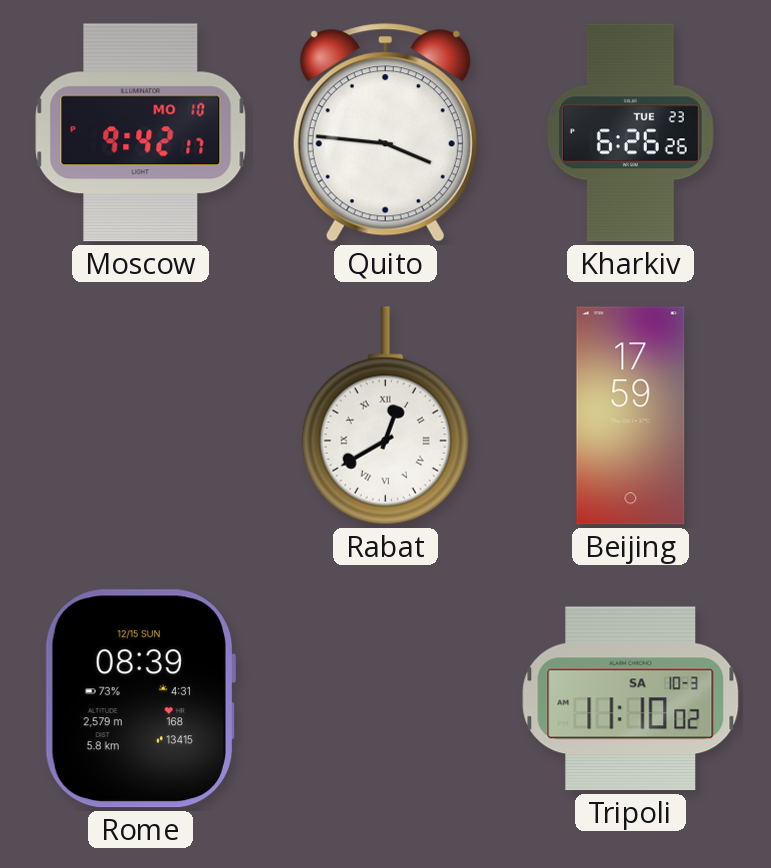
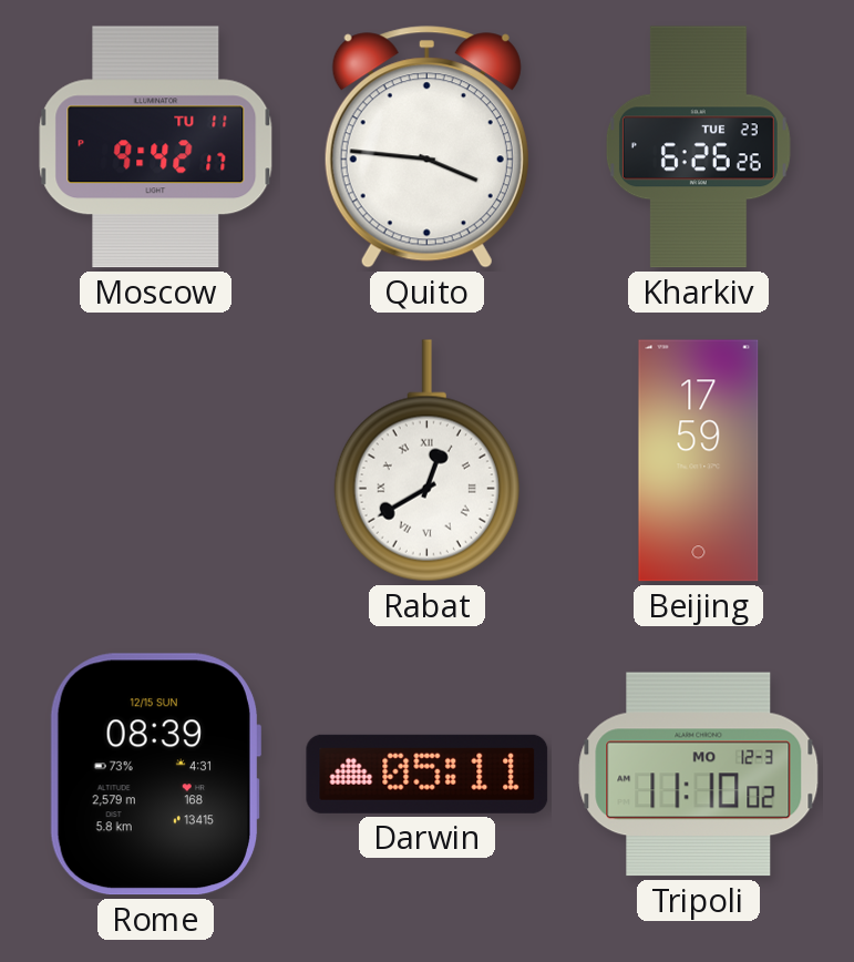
Moscow date: MO 10 -> TU 11
Darwin: none -> 05:11
Tripoli date: SA 10-3 -> MO 12-3
